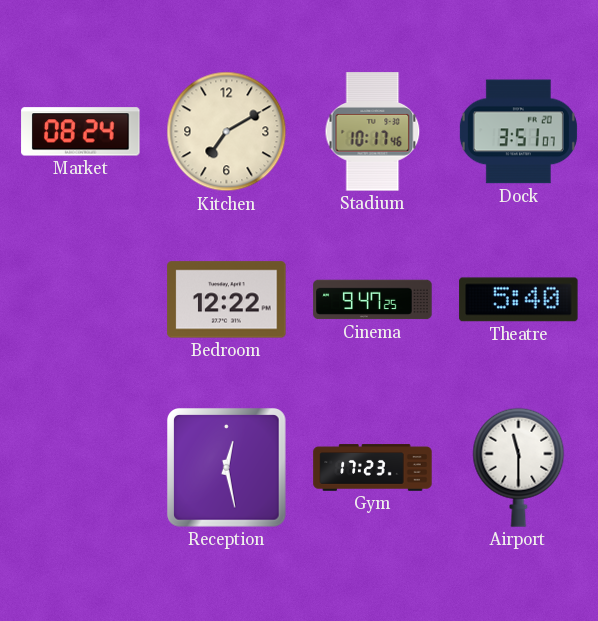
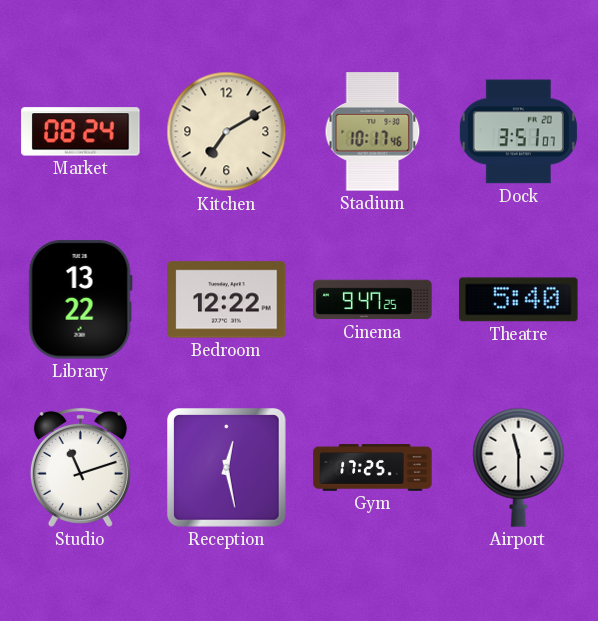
Library: none -> 13:22
Studio: none -> 11:12
Gym: 17:23 -> 17:25
